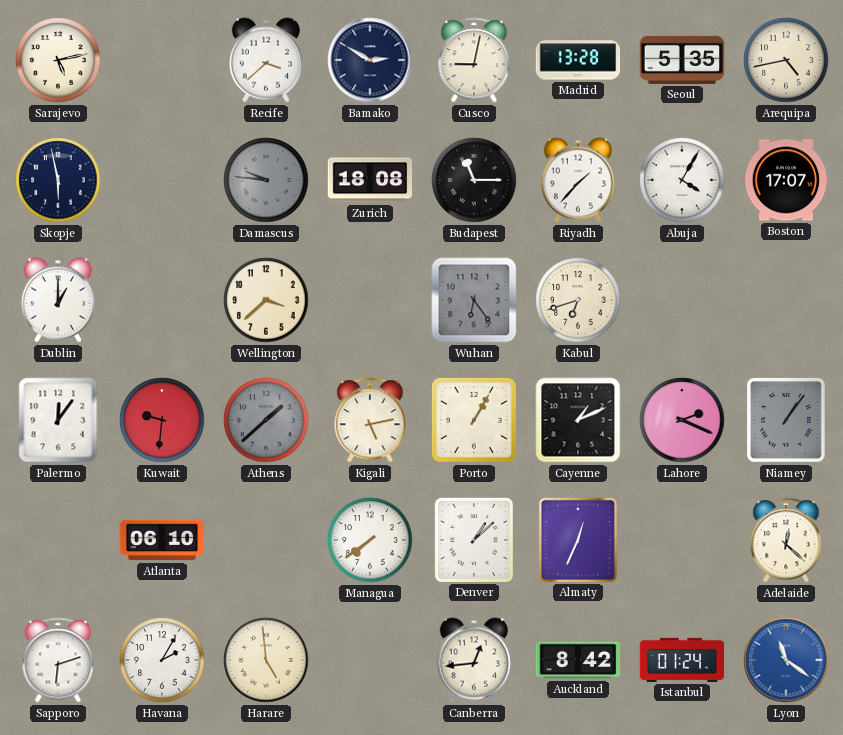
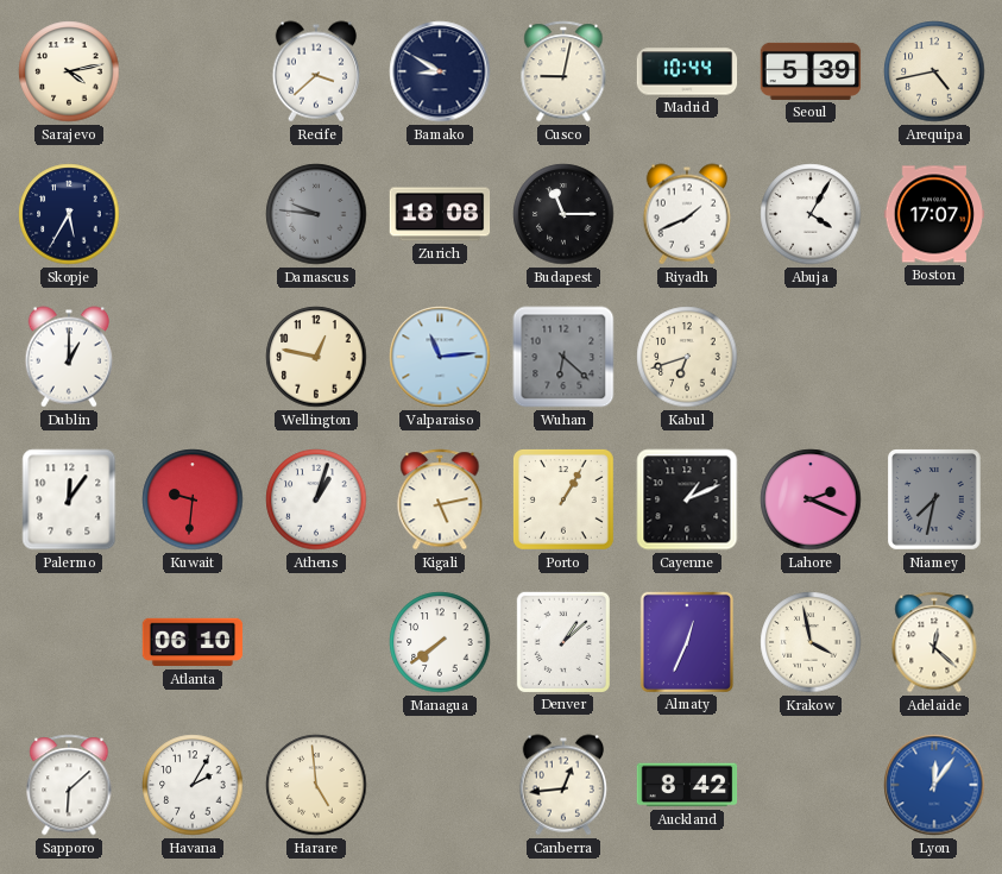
Sarajevo: 5:13 -> 4:13
Bamako: 2:50 -> 8:50
Madrid: 13:28 -> 10:44
Seoul: 5:35 -> 5:39
Skopje: 5:58 -> 5:35
Riyadh: 1:37 -> 1:41
Wellington: 3:38 -> 12:47
Valparaiso: none -> 11:14
Wuhan: 6:24 -> 6:22
Athens: 1:38 -> 1:03
Athens dial: grey -> white
Niamey: 1:06 -> 7:32
Krakow: none -> 3:58
Sapporo: 6:12 -> 6:08
Istanbul: 01:24 -> none
Lyon: 11:21 -> 12:06
